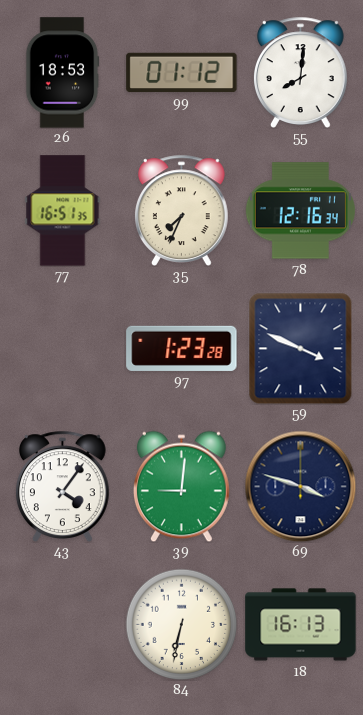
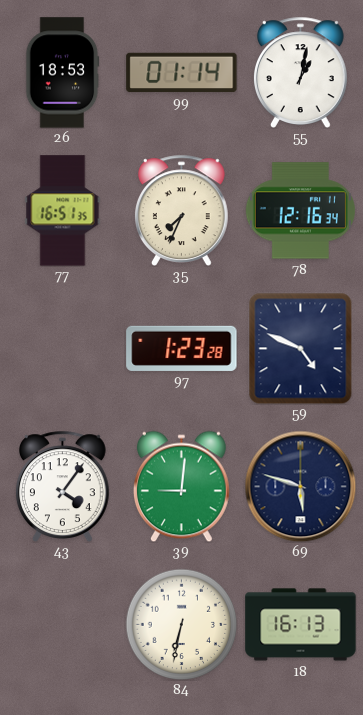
99: 01:12 -> 01:14
55: 8:01 -> 1:02
59: 3:49 -> 4:49
69: 3:48 -> 5:48
